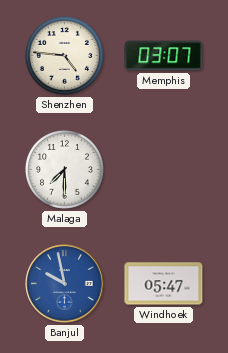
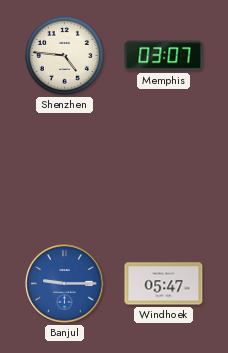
Malaga: 7:30 -> none
Banjul: 9:58 -> 9:15
